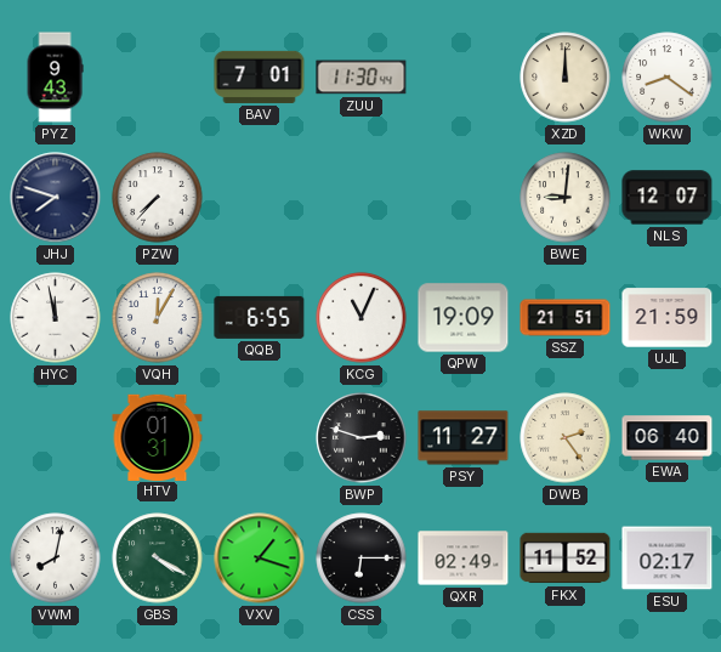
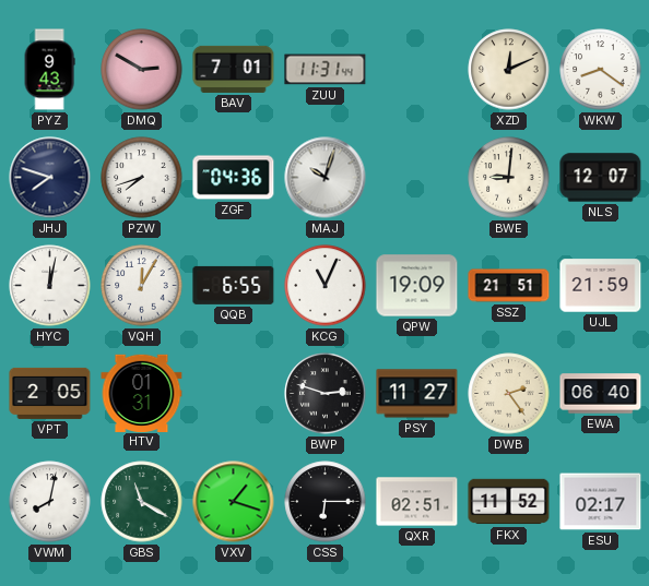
DMQ: none -> 2:50
ZUU: 11:30 -> 11:31
XZD: 12:00 -> 12:11
PZW: 7:37 -> 7:42
ZGF: none -> 04:36
MAJ: none -> 10:03
HYC: 11:58 -> 12:02
VPT: none -> 2:05
GBS: 4:20 -> 11:20
QXR: 02:49 -> 02:51
